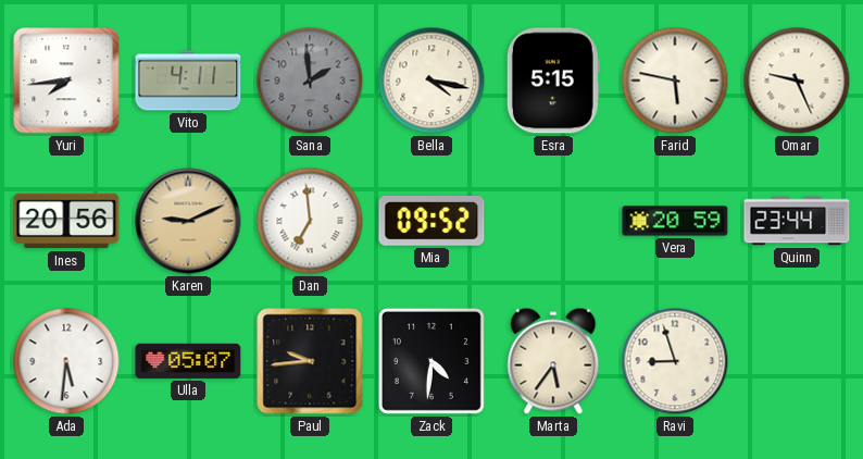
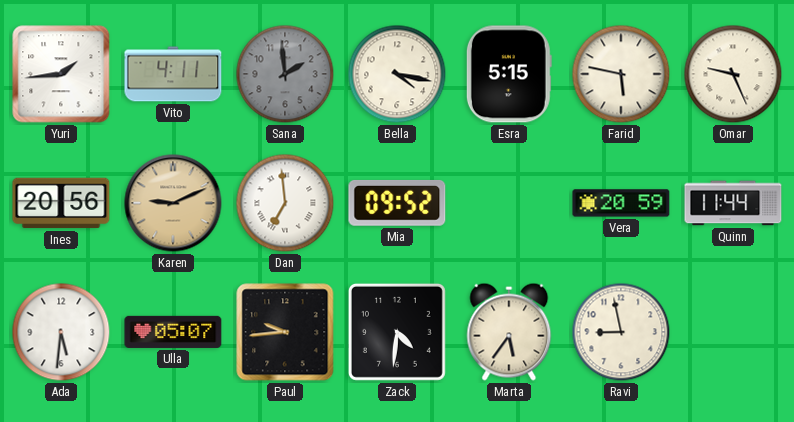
Yuri: 7:44 -> 1:44
Quinn: 23:44 -> 11:44
Ravi: 8:57 -> 8:58
